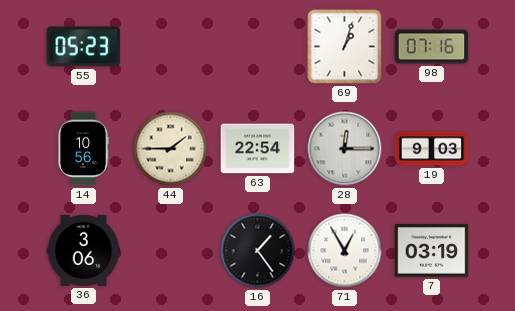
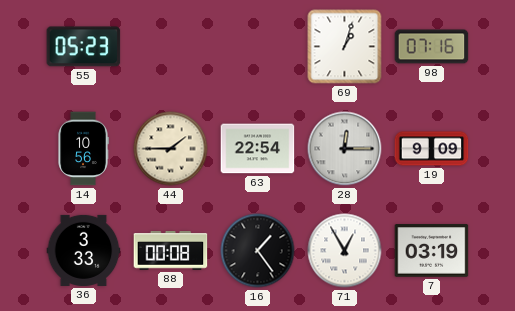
19: 9:03 -> 9:09
36: 3:06 -> 3:33
88: none -> 00:08
